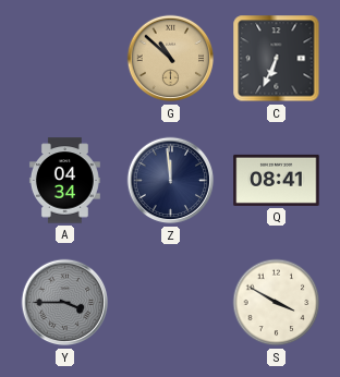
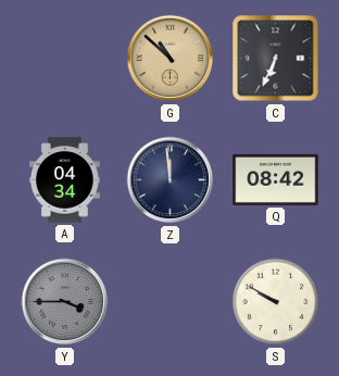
Q: 08:41 -> 08:42
S: 3:50 -> 9:50
